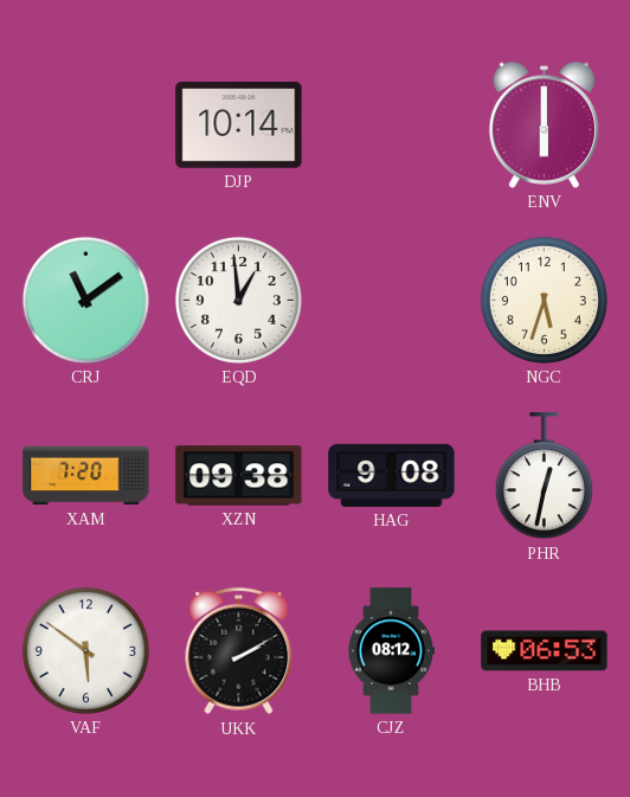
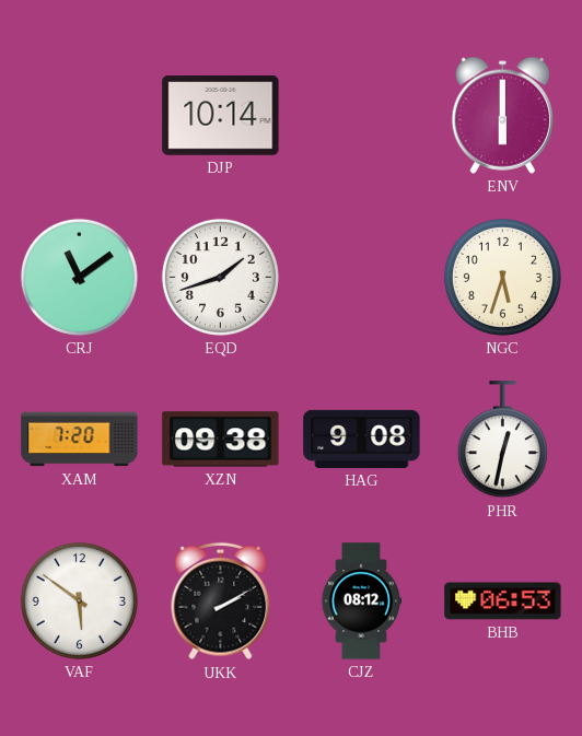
EQD: 12:59 -> 1:42
